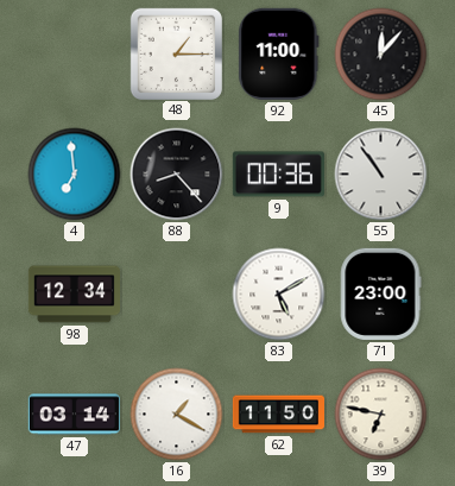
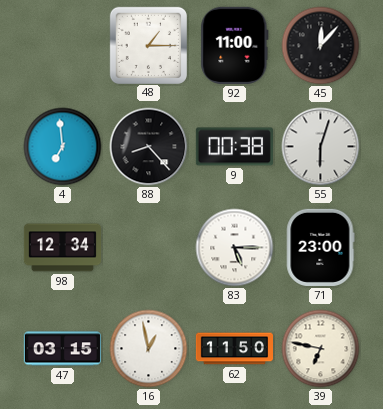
9: 00:36 -> 00:38
55: 10:54 -> 6:03
83: 5:10 -> 5:15
47: 03:14 -> 03:15
16: 1:20 -> 12:58
